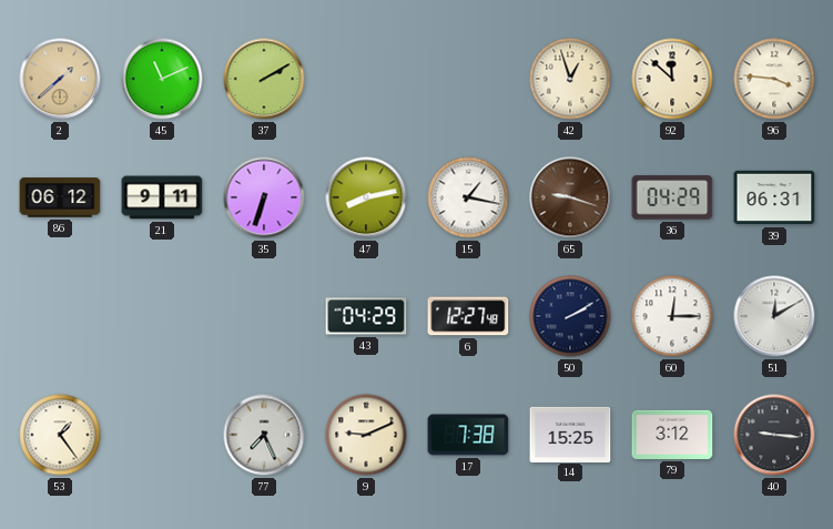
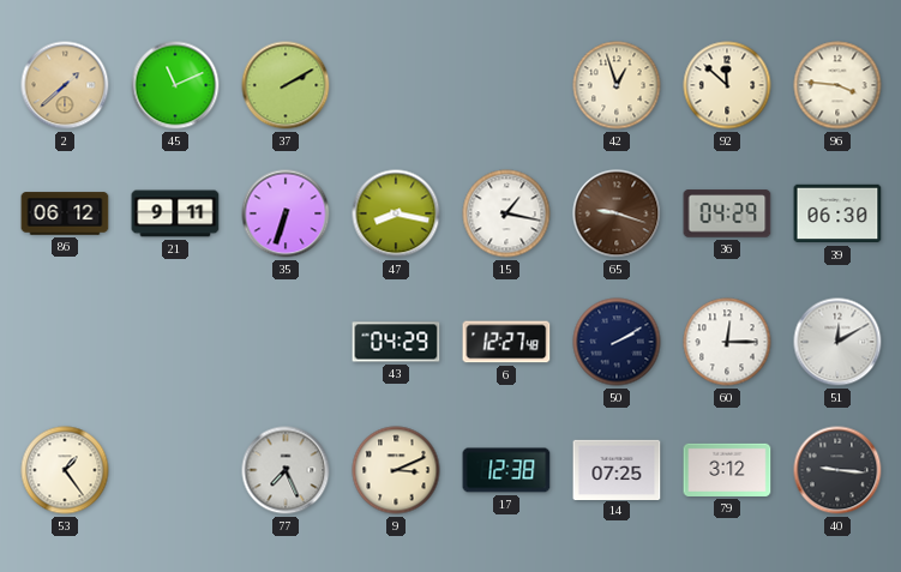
47: 8:13 -> 8:17
39: 06:31 -> 06:30
9: 9:11 -> 3:11
17: 7:38 -> 12:38
14: 15:25 -> 07:25
